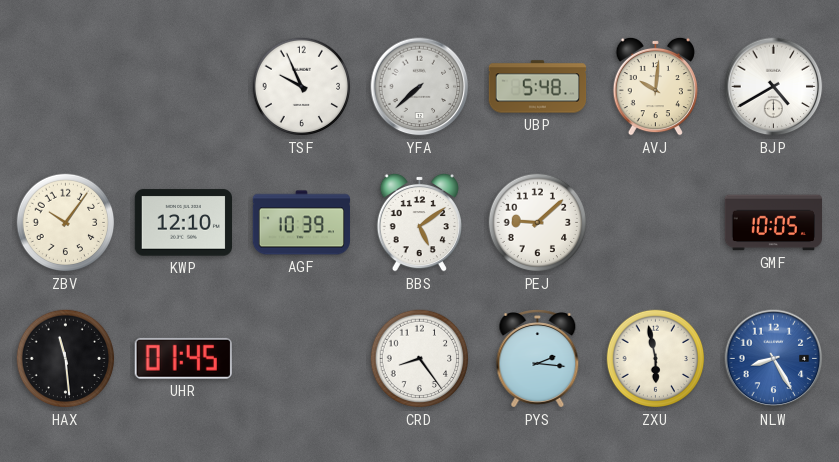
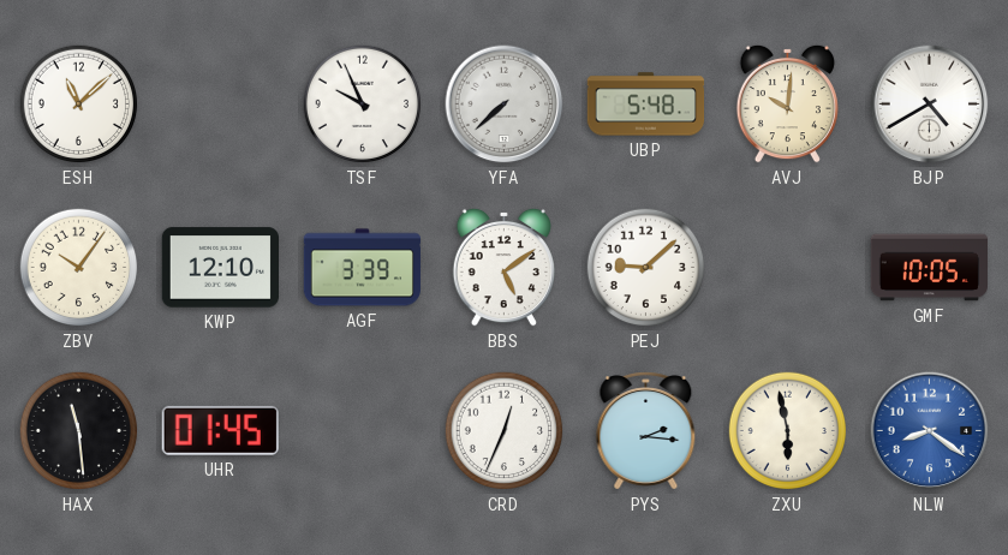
ESH: none -> 11:08
AGF: 10:39 -> 3:39
CRD: 8:24 -> 12:34
NLW: 8:25 -> 8:21
